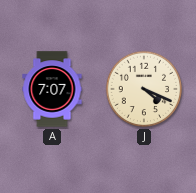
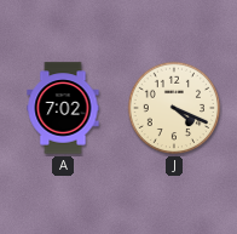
A: 7:07 -> 7:02
